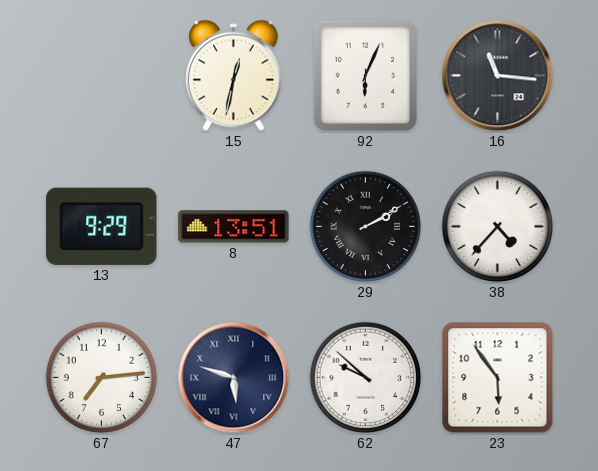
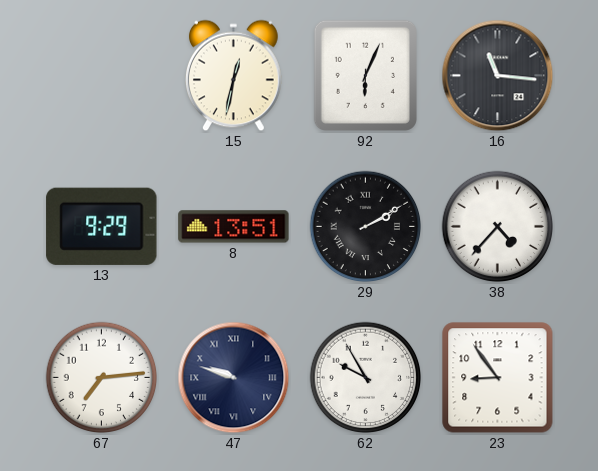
47: 5:48 -> 9:48
62: 9:52 -> 9:55
23: 5:54 -> 8:54
